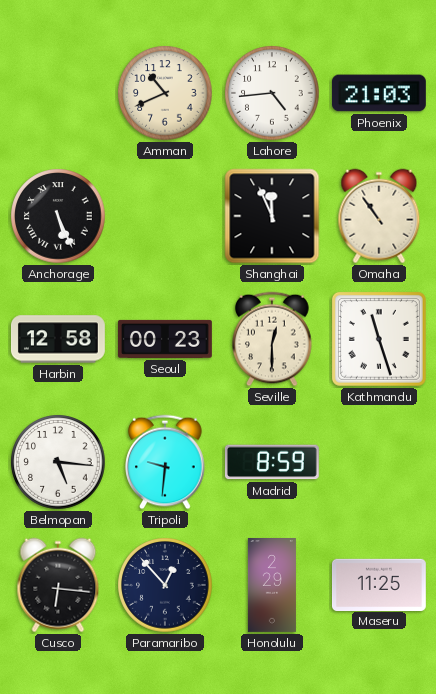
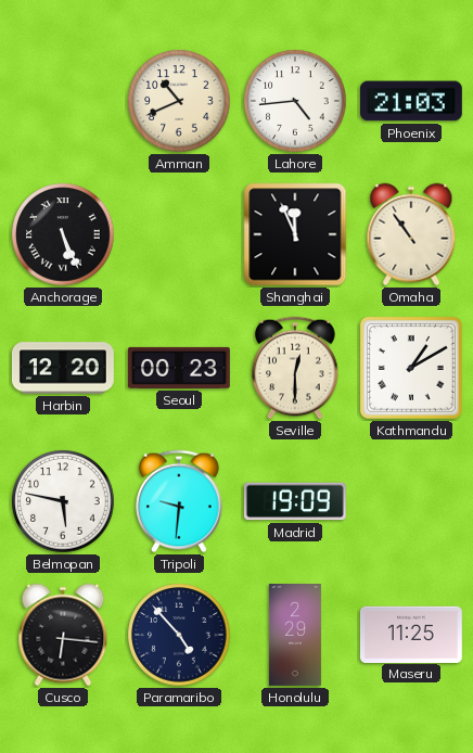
Harbin: 12:58 -> 12:20
Kathmandu: 11:27 -> 1:10
Belmopan: 5:16 -> 5:47
Madrid: 8:59 -> 19:09
Paramaribo: 12:53 -> 4:53
